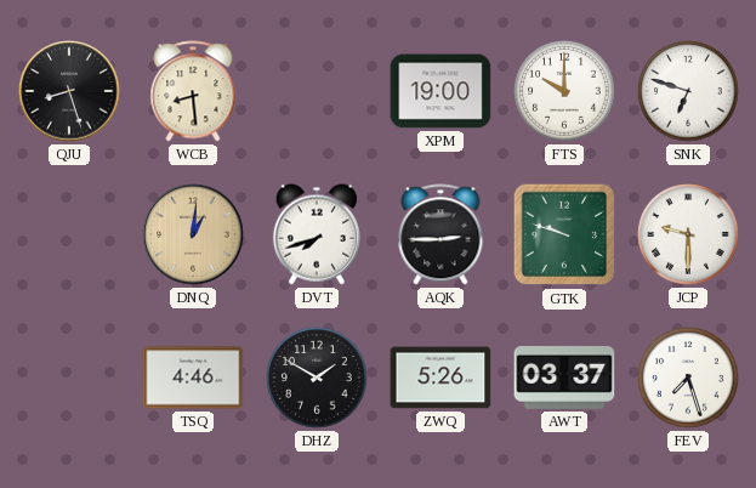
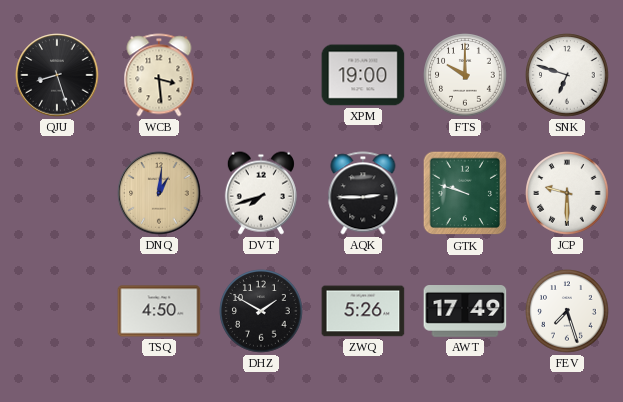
WCB: 8:29 -> 3:29
TSQ: 4:46 -> 4:50
AWT: 03:37 -> 17:49
